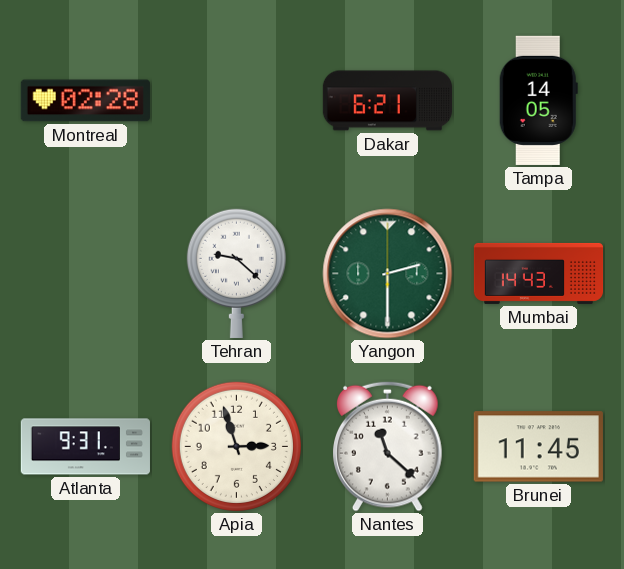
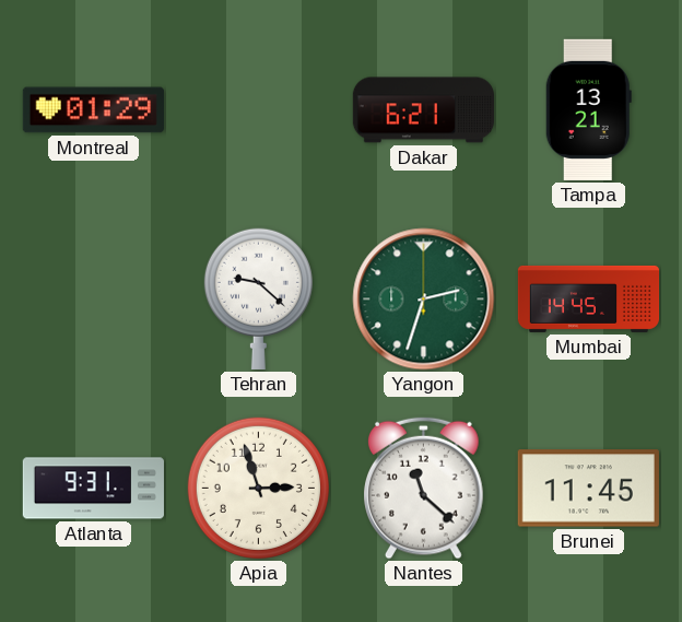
Montreal: 02:28 -> 01:29
Tampa: 14:05 -> 13:21
Yangon: 2:30 -> 2:33
Mumbai: 14:43 -> 14:45
